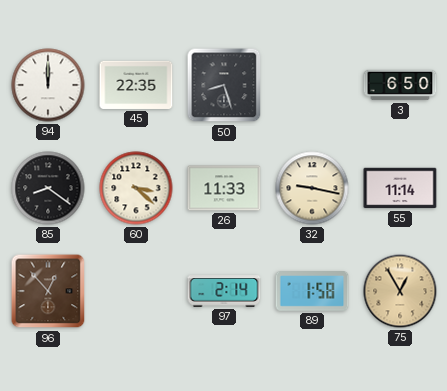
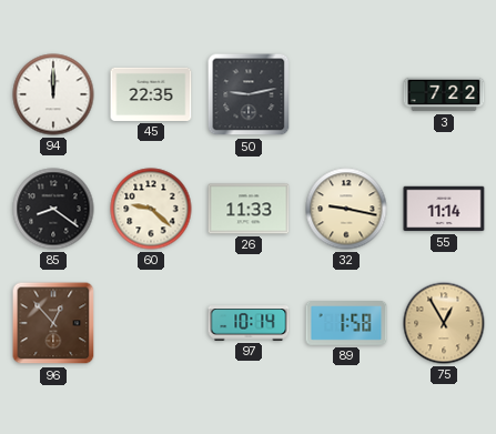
50: 8:27 -> 9:13
3: 6:50 -> 7:22
60: 3:22 -> 9:22
97: 2:14 -> 10:14
